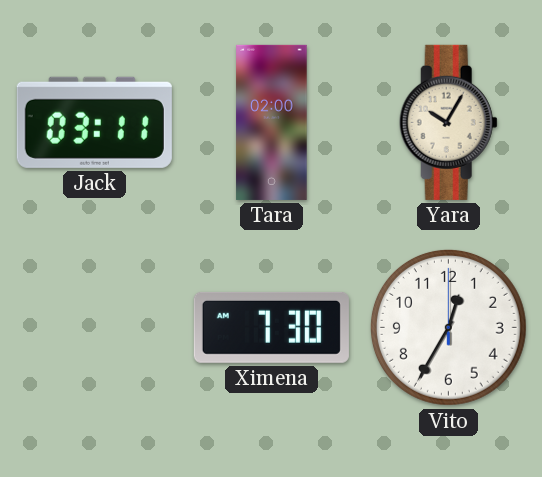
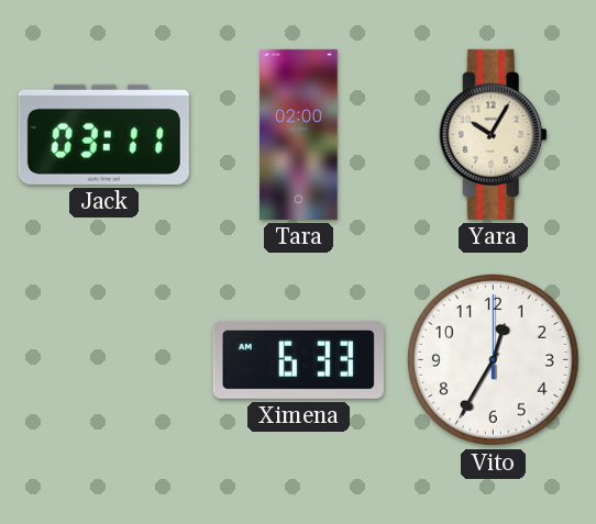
Ximena: 7:30 -> 6:33
